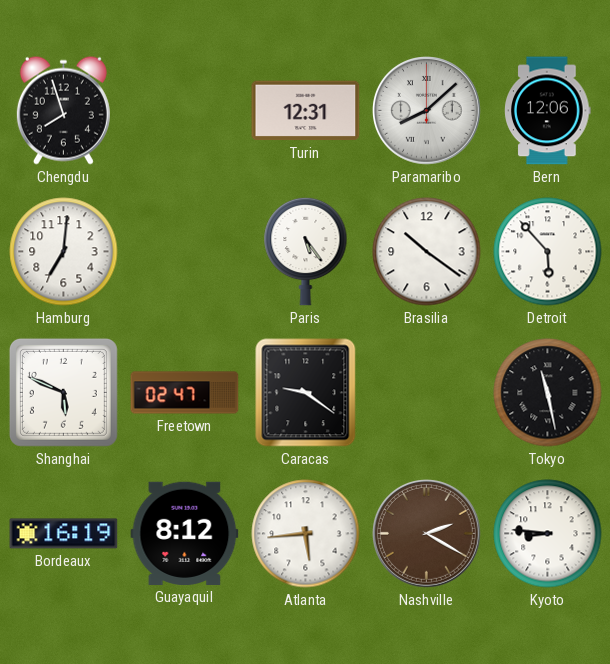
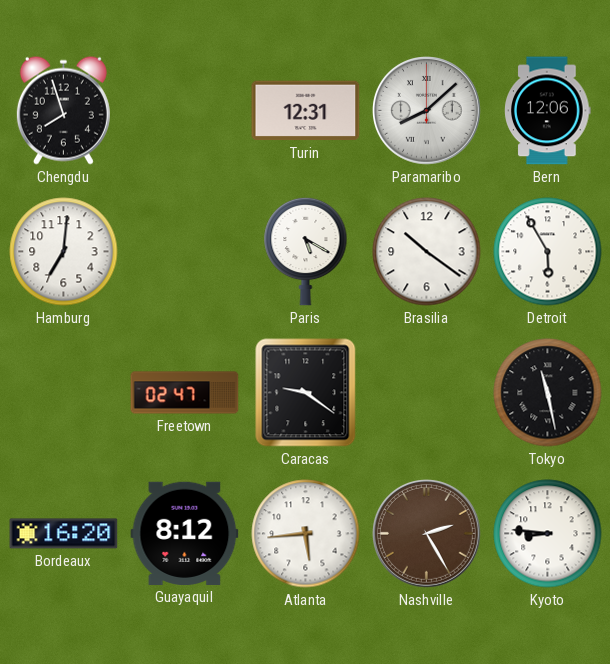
Paris: 5:24 -> 5:20
Detroit: 5:53 -> 5:55
Shanghai: 5:49 -> none
Bordeaux: 16:19 -> 16:20
Nashville: 2:20 -> 2:25
